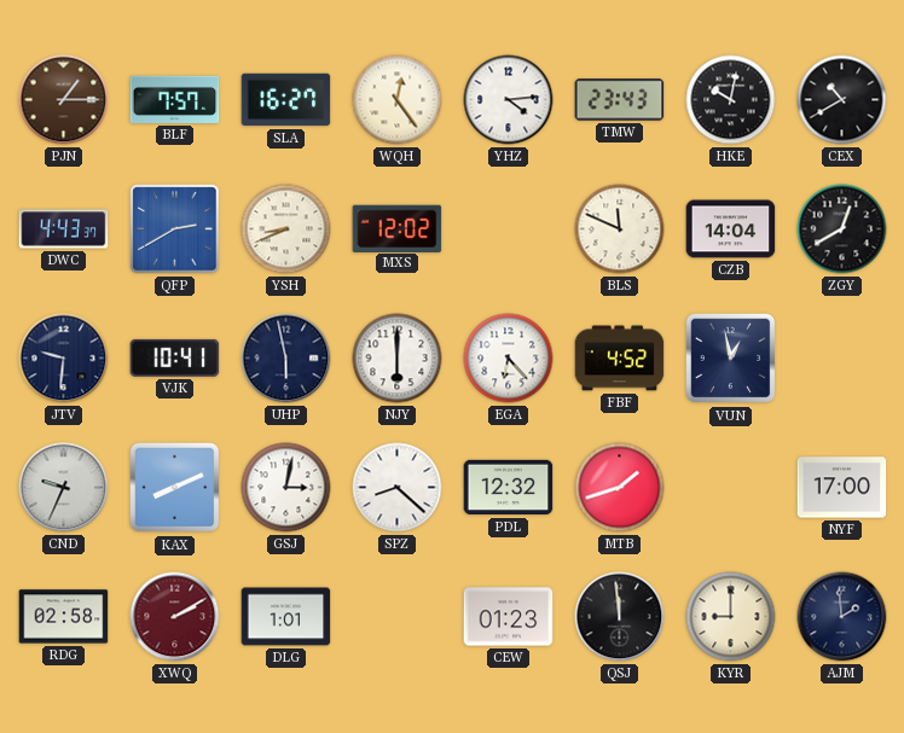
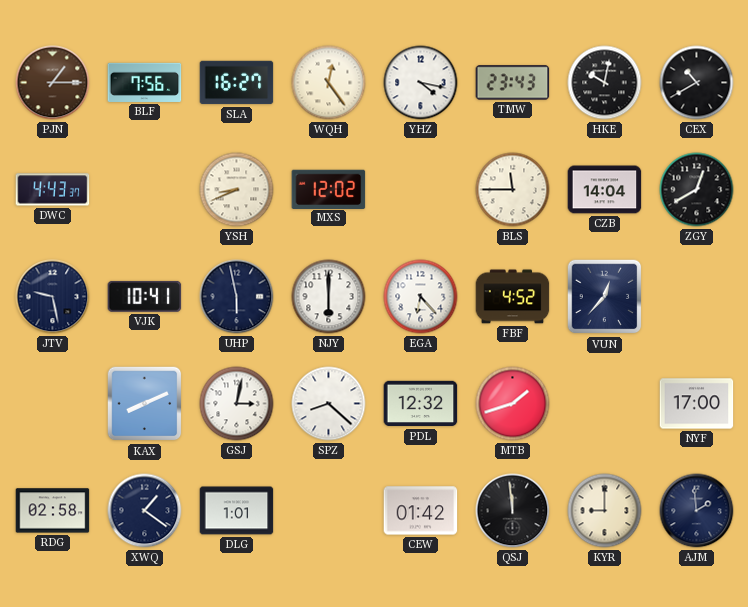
BLF: 7:57 -> 7:56
YHZ: 4:14 -> 4:17
QFP: 2:40 -> none
BLS: 11:49 -> 11:45
JTV: 9:31 -> 9:28
VUN: 12:58 -> 12:37
CND: 9:34 -> none
XWQ: 2:10 -> 1:21
XWQ dial: burgundy -> navy
CEW: 01:23 -> 01:42
